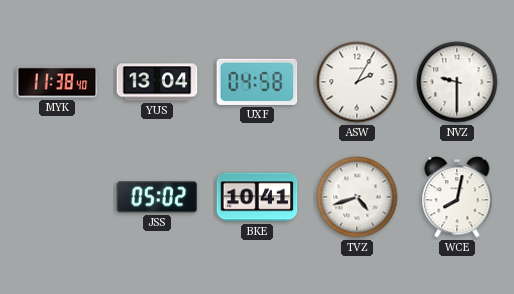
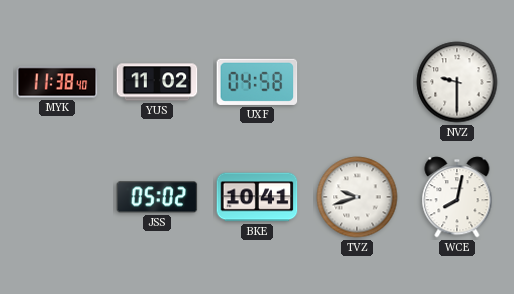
YUS: 13:04 -> 11:02
ASW: 2:05 -> none
TVZ: 4:42 -> 9:42
